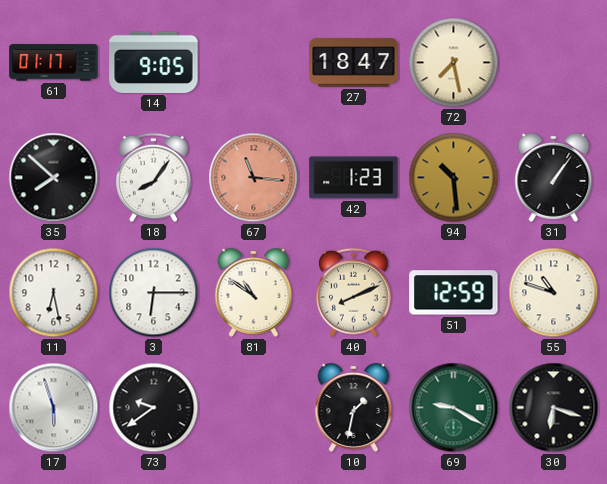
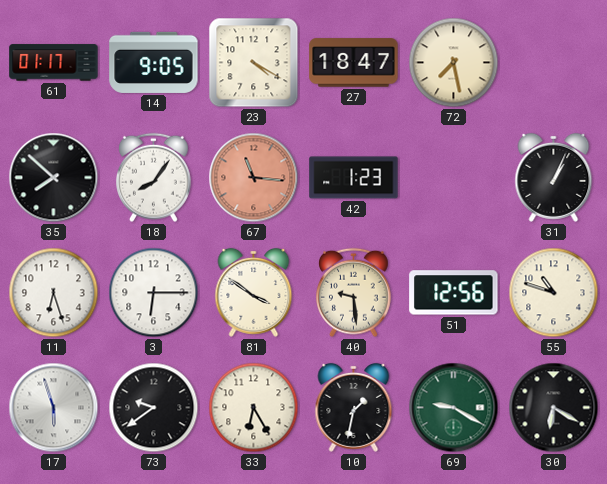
23: none -> 4:20
94: 10:29 -> none
31: 1:06 -> 1:04
11: 6:28 -> 6:27
81: 10:51 -> 3:51
40: 8:11 -> 9:29
51: 12:59 -> 12:56
33: none -> 6:25
30: 6:18 -> 6:20
